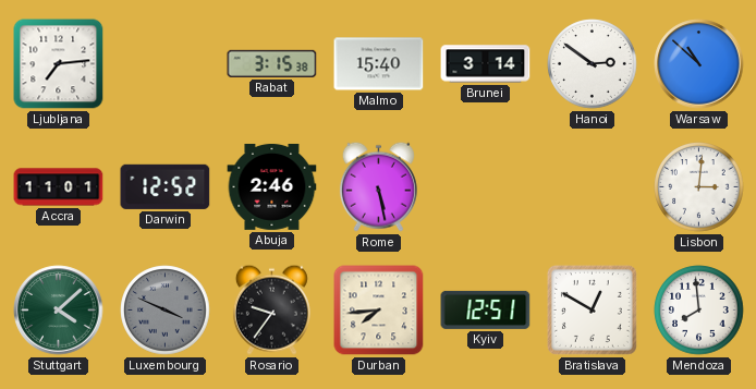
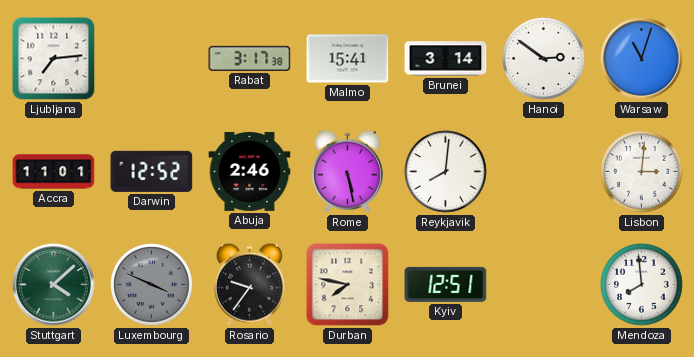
Rabat: 3:15 -> 3:17
Malmo: 15:40 -> 15:41
Warsaw: 10:52 -> 11:03
Reykjavik: none -> 8:01
Durban: 7:44 -> 7:47
Bratislava: 12:50 -> none
